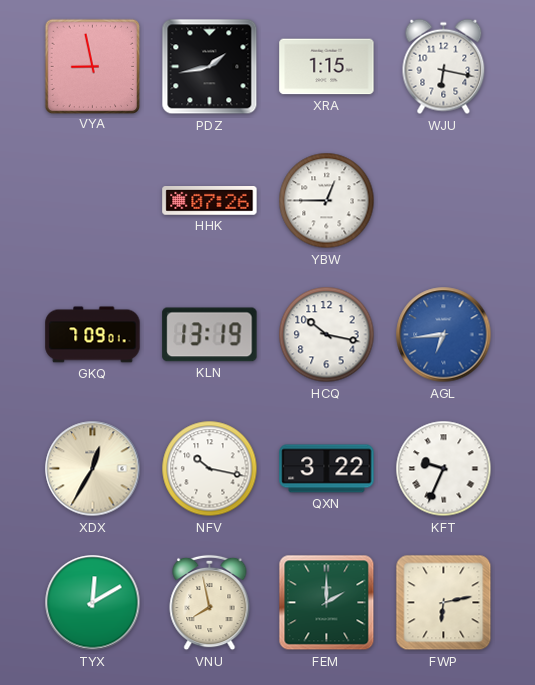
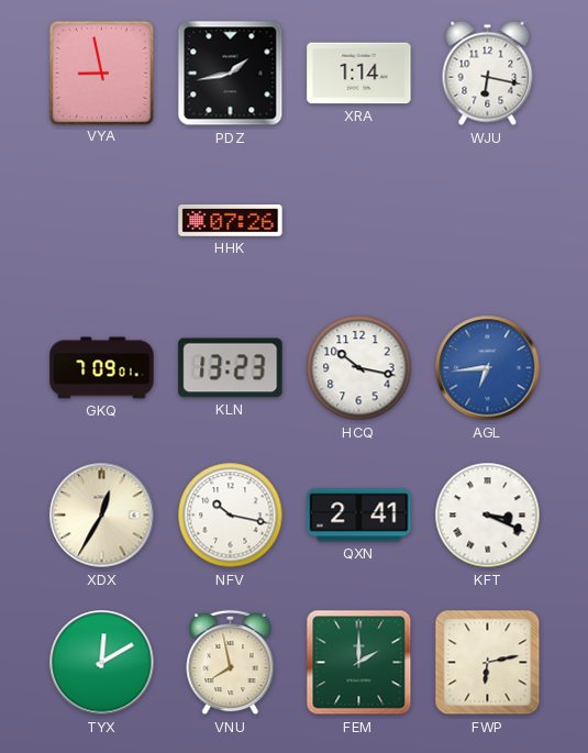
XRA: 1:15 -> 1:14
YBW: 12:45 -> none
KLN: 13:19 -> 13:23
QXN: 3:22 -> 2:41
KFT: 9:34 -> 3:19
